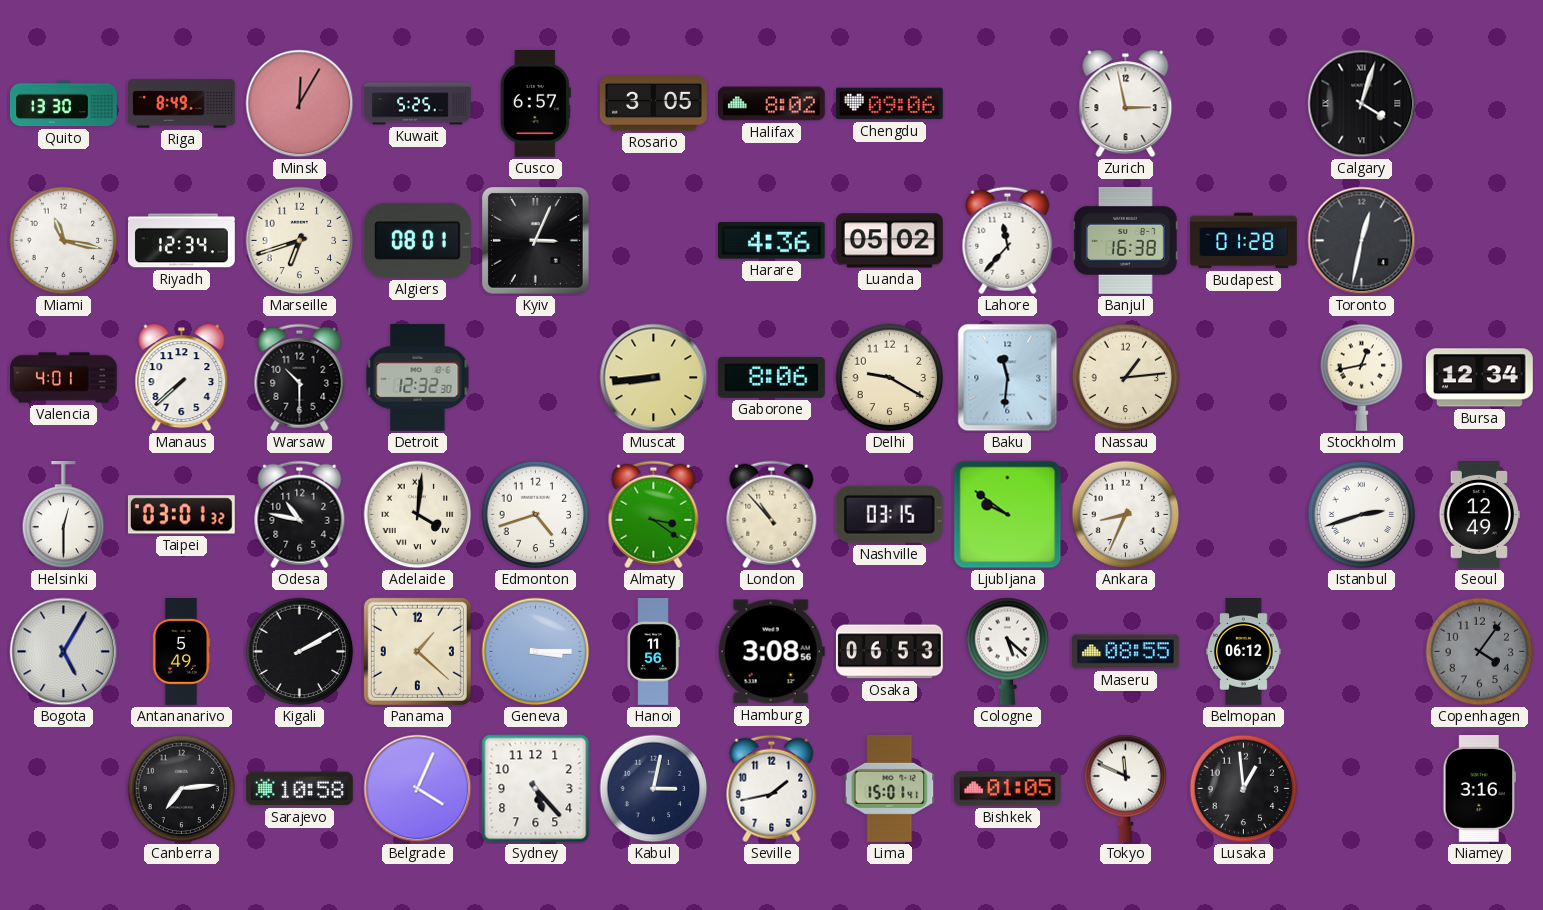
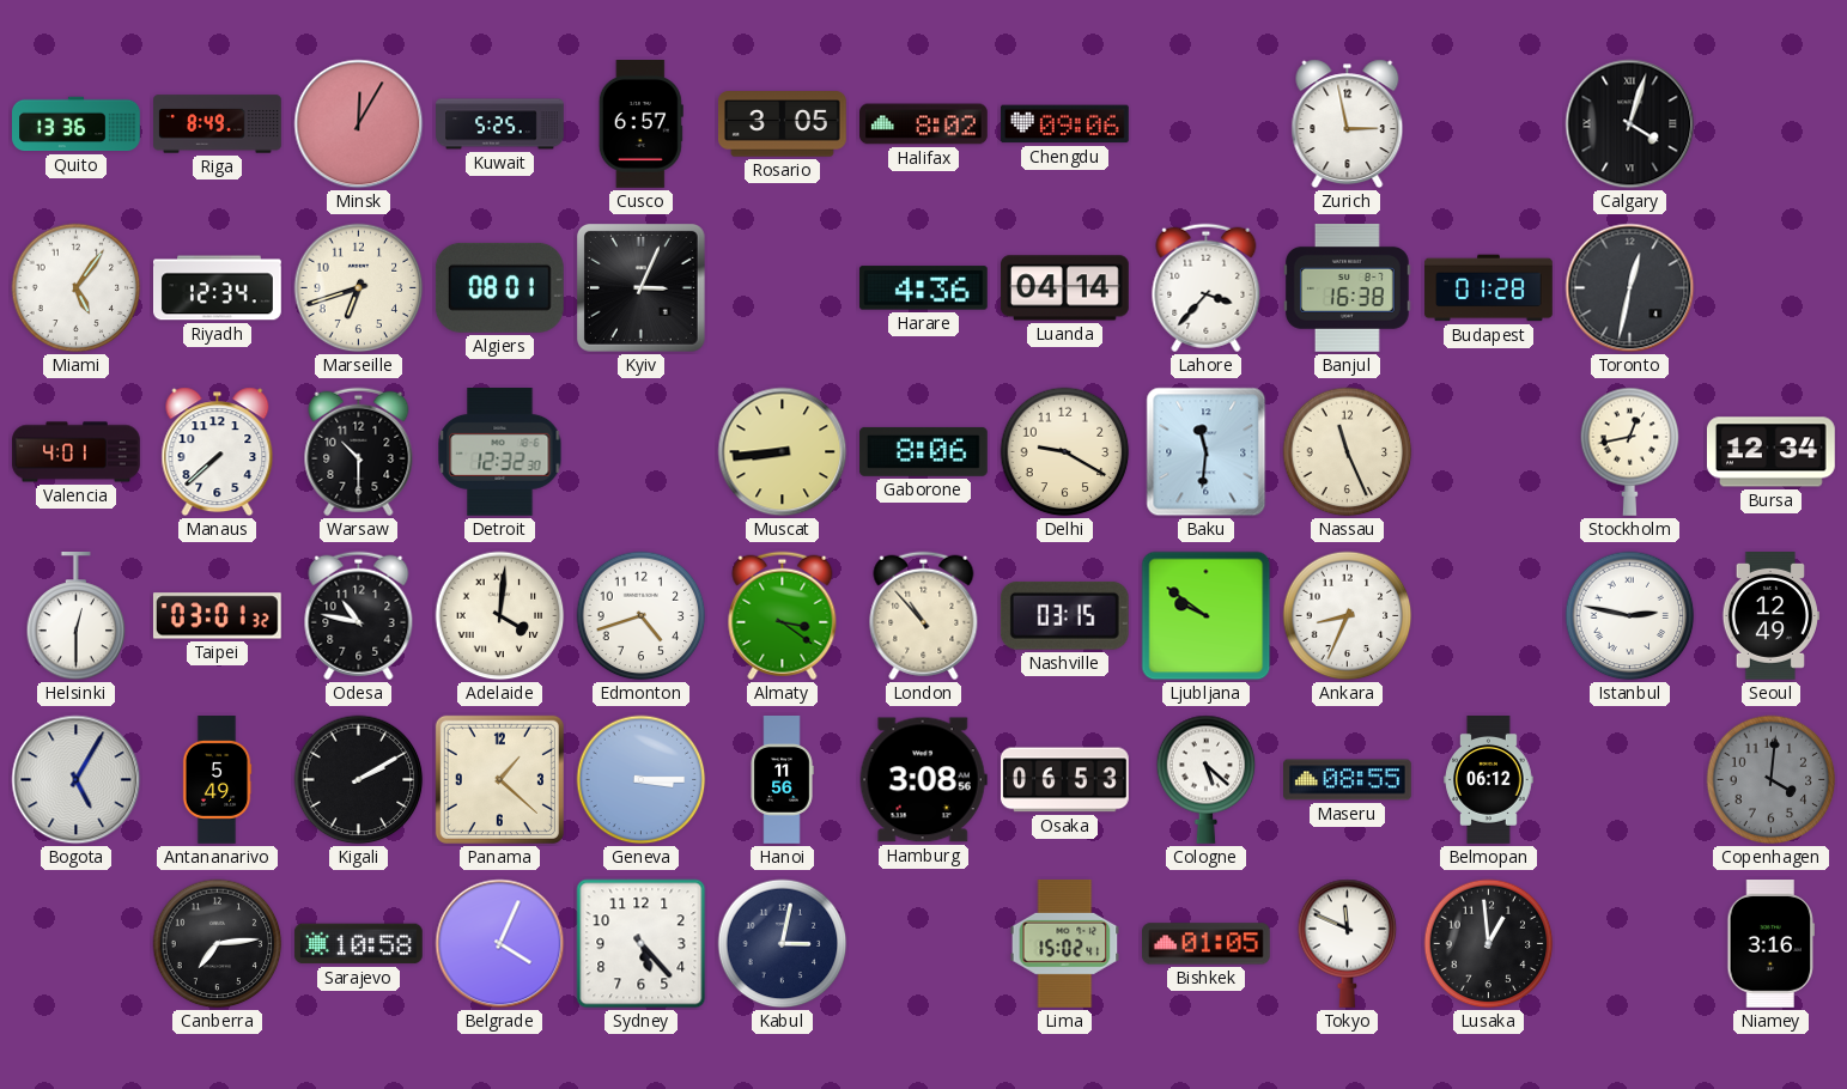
Quito: 13:30 -> 13:36
Miami: 11:17 -> 5:06
Luanda: 05:02 -> 04:14
Lahore: 11:37 -> 3:37
Nassau: 1:14 -> 11:26
Istanbul: 2:42 -> 2:47
Copenhagen: 4:06 -> 4:01
Seville: 1:43 -> none
Lima: 15:01 -> 15:02
